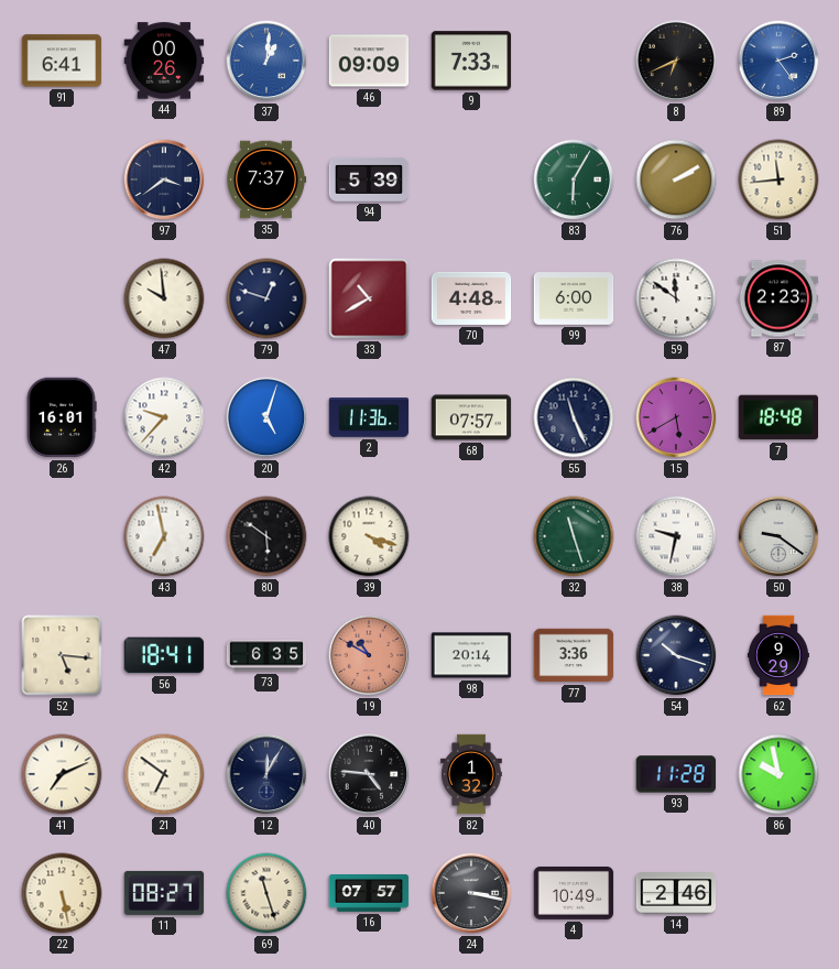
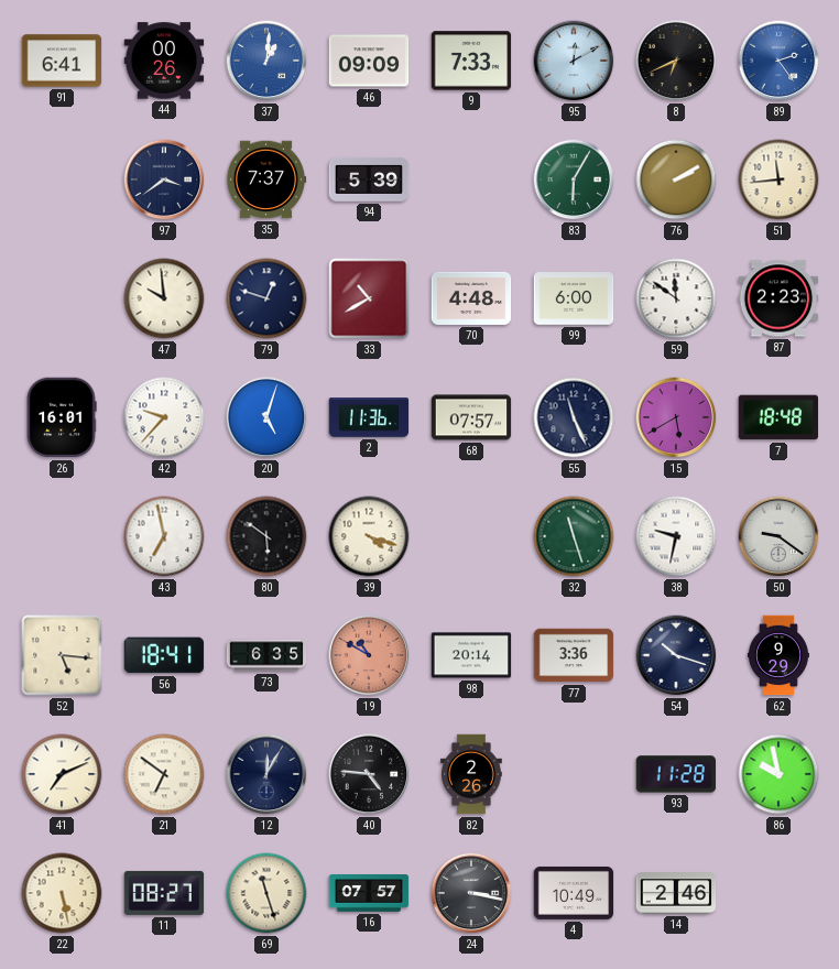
95: none -> 12:10
82: 1:32 -> 2:26
